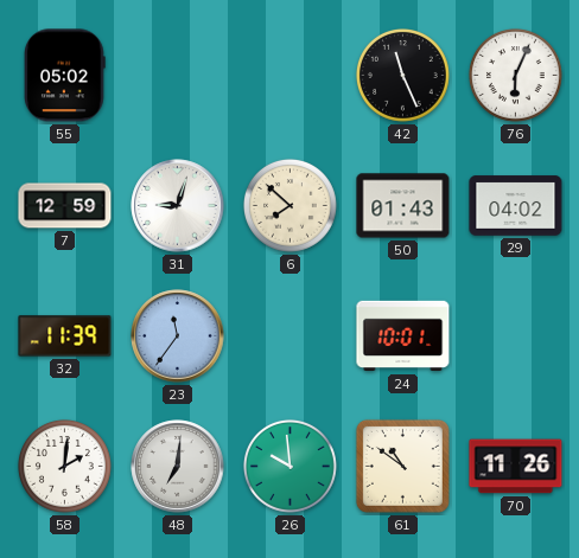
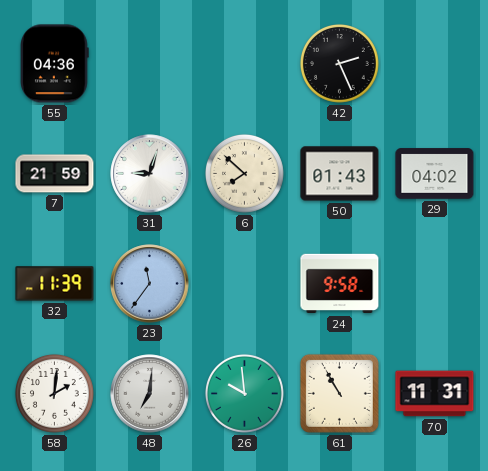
55: 05:02 -> 04:36
42: 11:26 -> 2:26
76: 6:04 -> none
7: 12:59 -> 21:59
24: 10:01 -> 9:58
61: 10:51 -> 10:55
70: 11:26 -> 11:31
